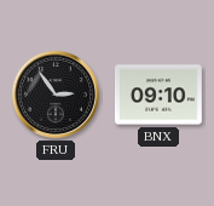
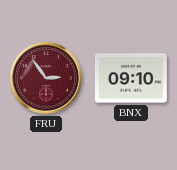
FRU dial: black -> burgundy
